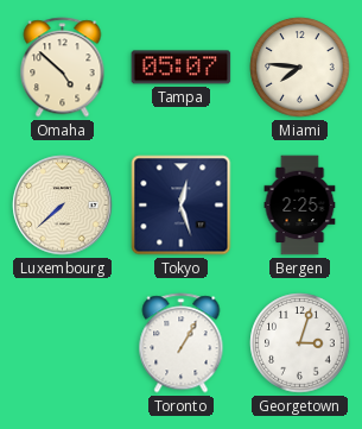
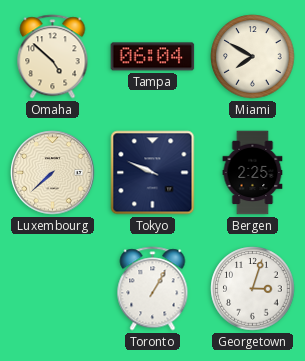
Tampa: 05:07 -> 06:04
Miami: 7:46 -> 7:50
Tokyo: 12:27 -> 9:49
